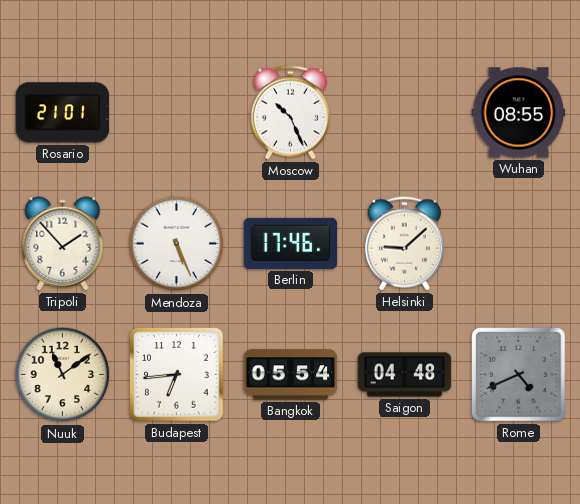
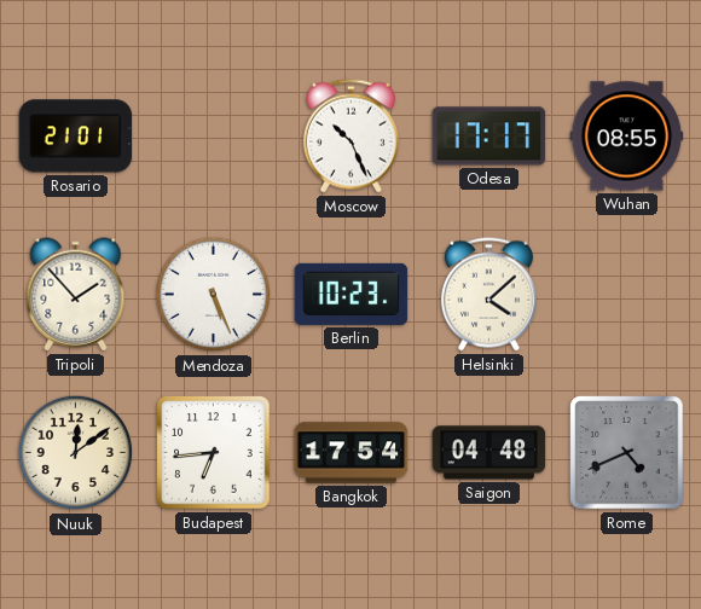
Odesa: none -> 17:17
Berlin: 17:46 -> 10:23
Helsinki: 9:08 -> 4:08
Nuuk: 11:09 -> 12:09
Bangkok: 05:54 -> 17:54
